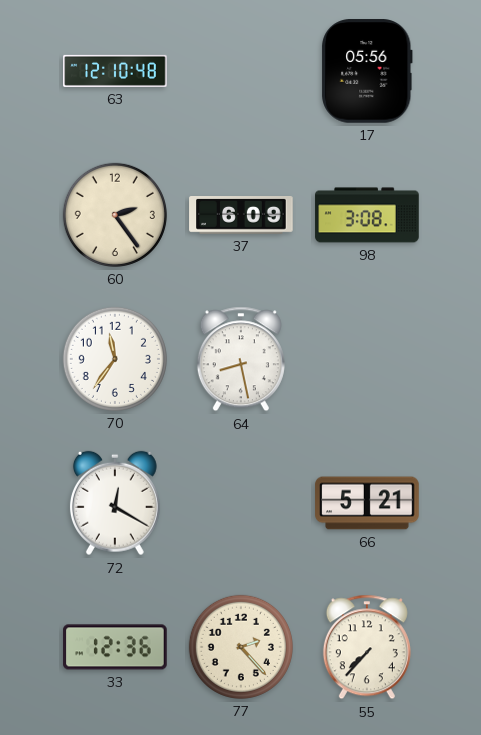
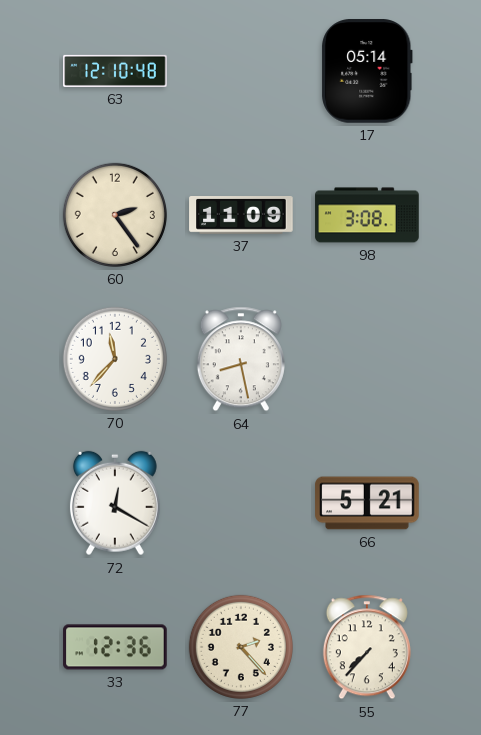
17: 05:56 -> 05:14
37: 6:09 -> 11:09
70: 11:36 -> 11:37
